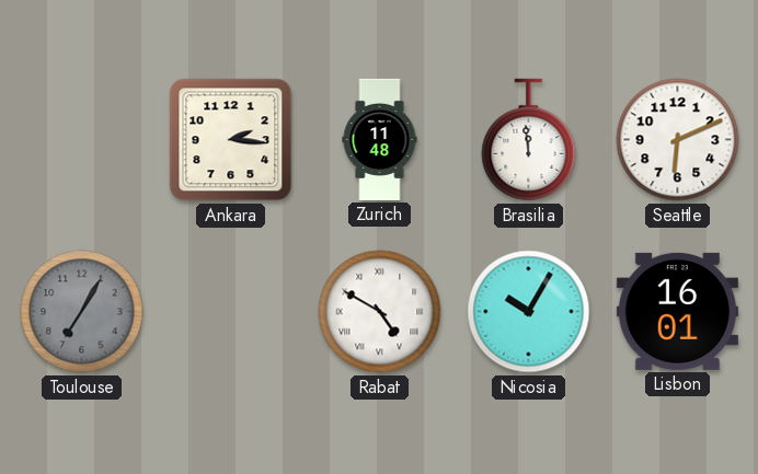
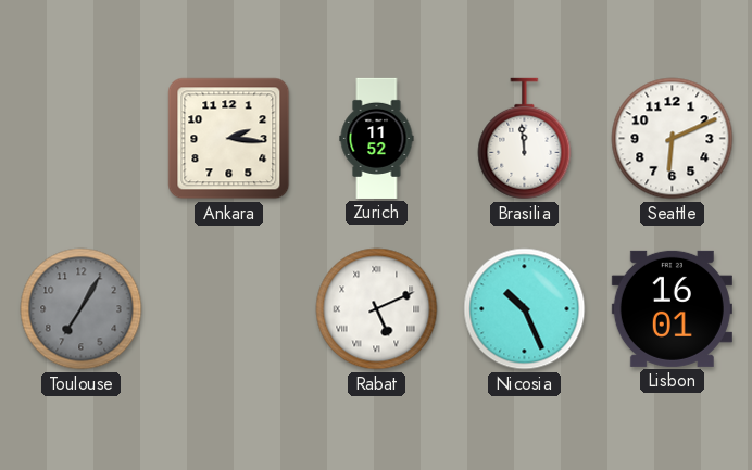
Zurich: 11:48 -> 11:52
Rabat: 4:50 -> 5:11
Nicosia: 10:05 -> 10:26
